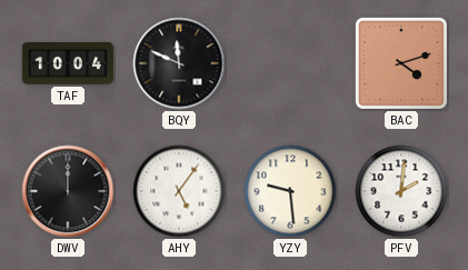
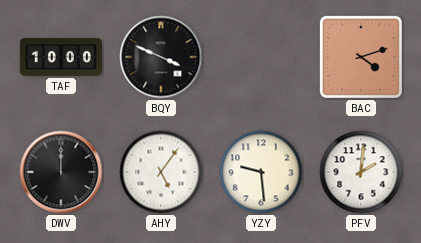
TAF: 10:04 -> 10:00
BQY: 11:49 -> 3:49
